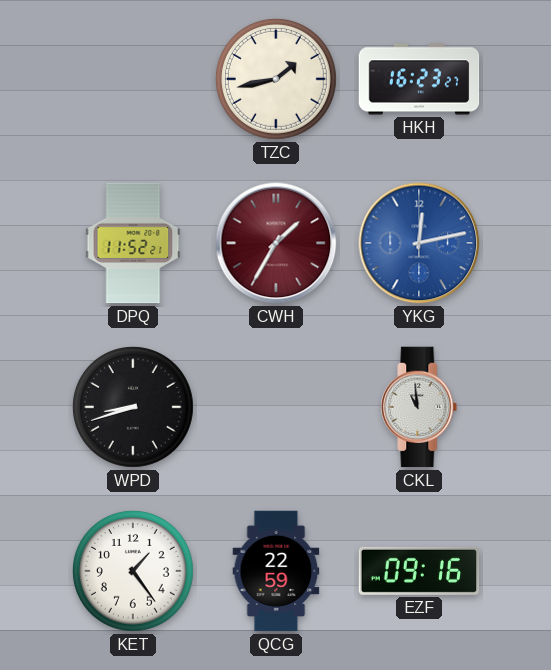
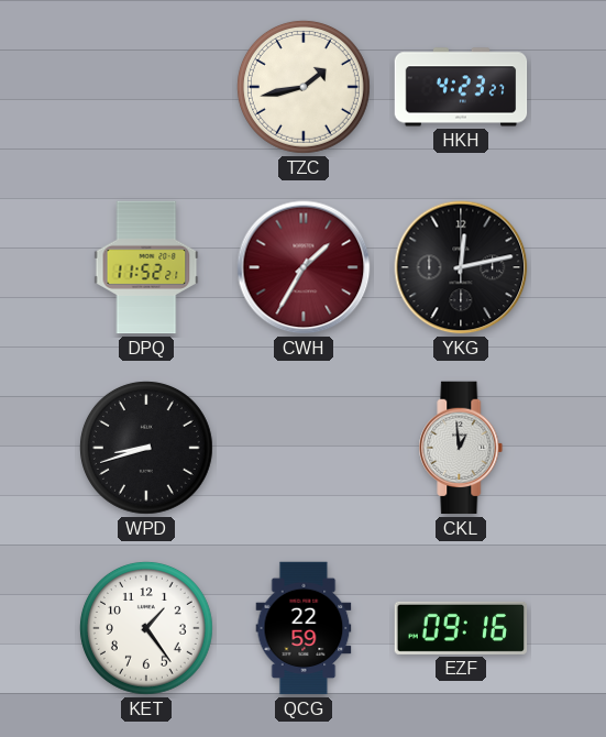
HKH: 16:23 -> 4:23
YKG dial: blue -> black
CKL: 10:59 -> 12:59
